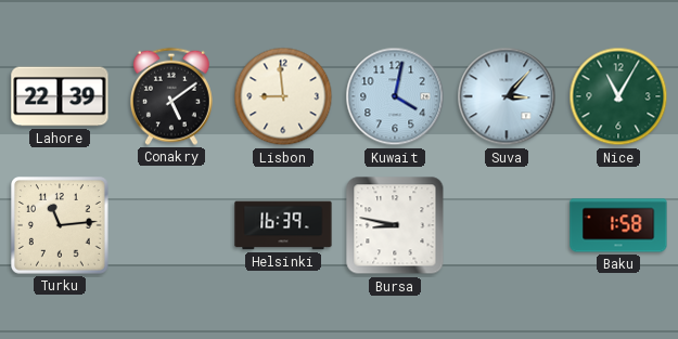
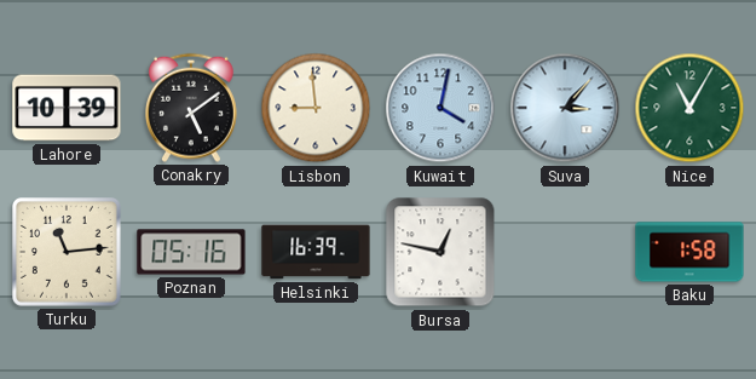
Lahore: 22:39 -> 10:39
Poznan: none -> 05:16
Bursa: 8:47 -> 12:47
